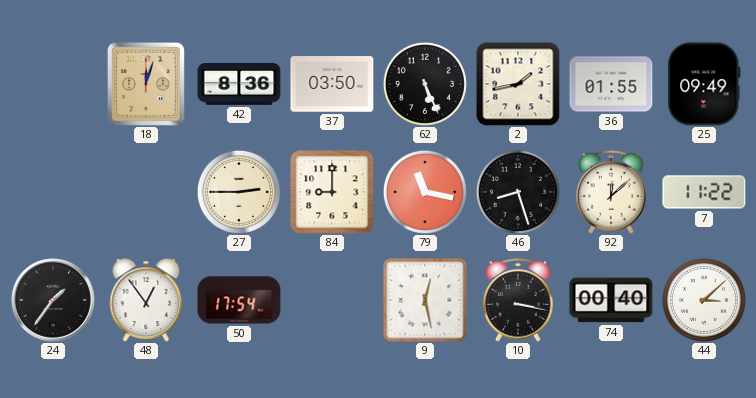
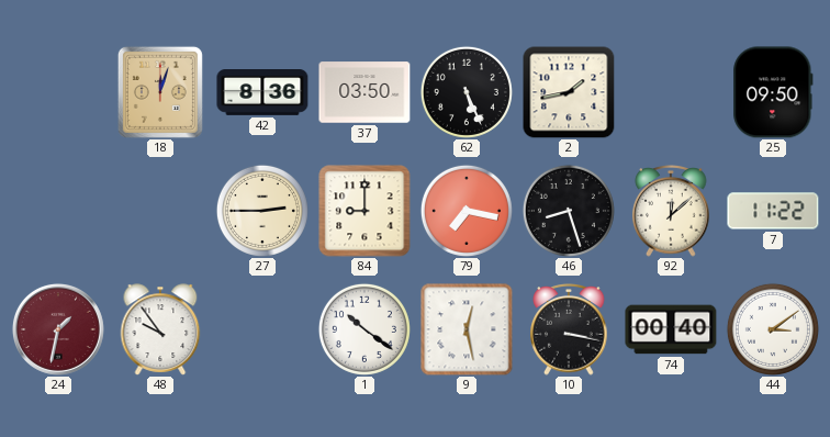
36: 01:55 -> none
25: 09:49 -> 09:50
79: 11:17 -> 7:17
24: 1:36 -> 1:32
24 dial: black -> burgundy
48: 12:54 -> 9:54
50: 17:54 -> none
1: none -> 10:21
44: 3:08 -> 3:09
